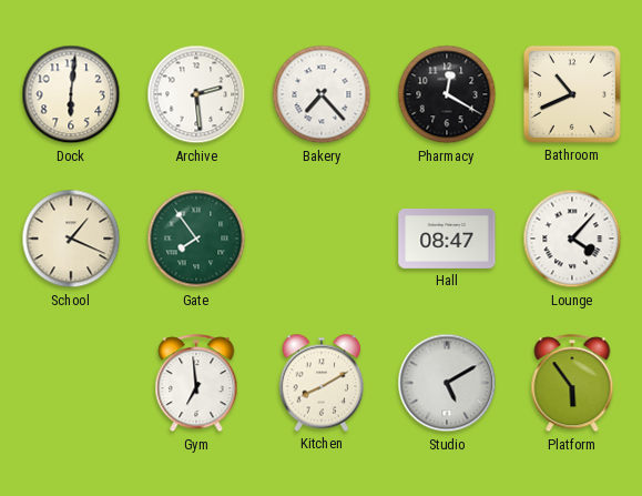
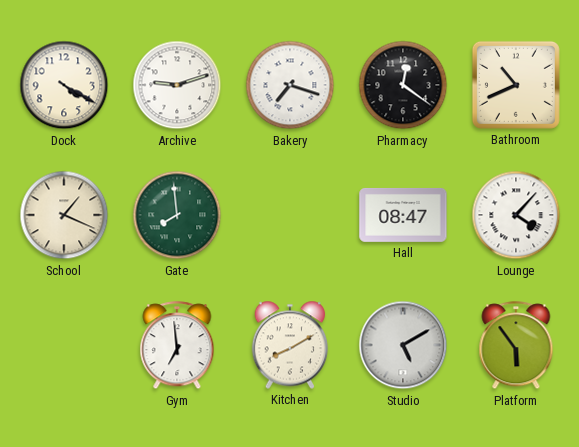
Dock: 6:01 -> 4:20
Archive: 2:29 -> 9:12
Bakery: 7:23 -> 7:18
Pharmacy: 12:20 -> 12:21
Gate: 7:54 -> 7:59
